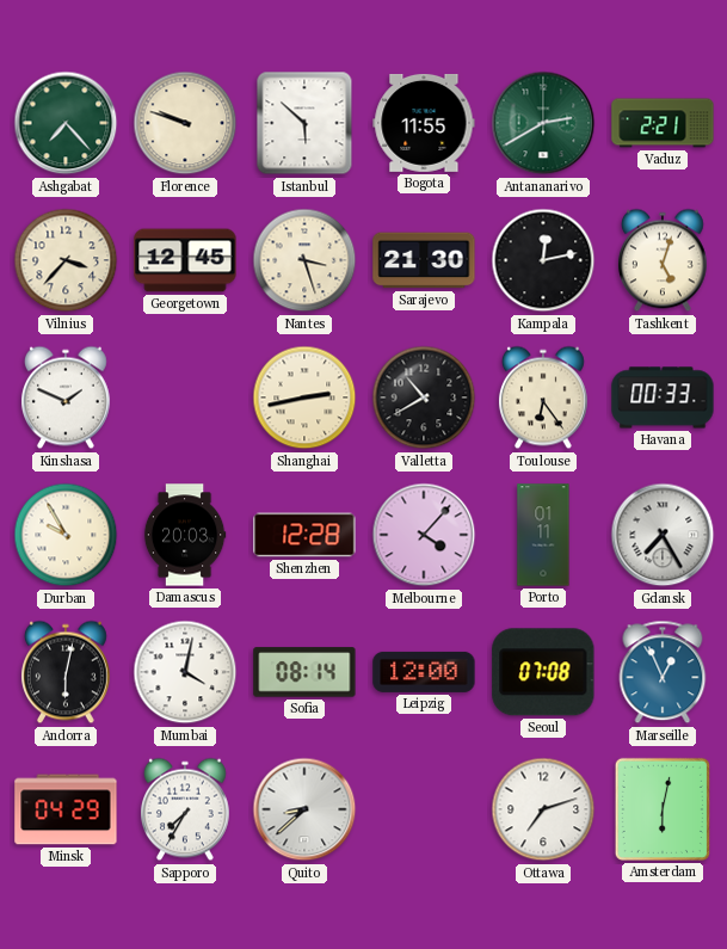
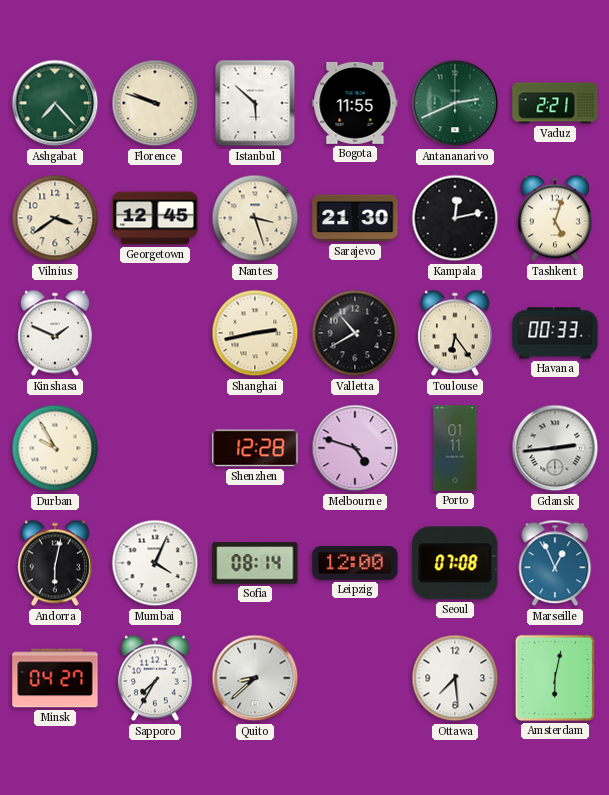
Antananarivo: 2:40 -> 2:41
Vilnius: 3:37 -> 3:39
Damascus: 20:03 -> none
Melbourne: 4:07 -> 4:48
Gdansk: 7:25 -> 2:44
Mumbai: 4:02 -> 4:04
Minsk: 04:29 -> 04:27
Ottawa: 7:12 -> 7:29
